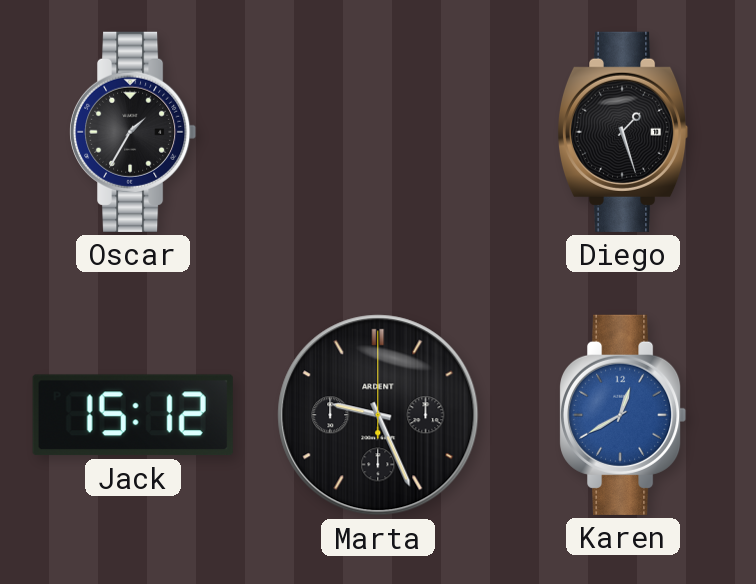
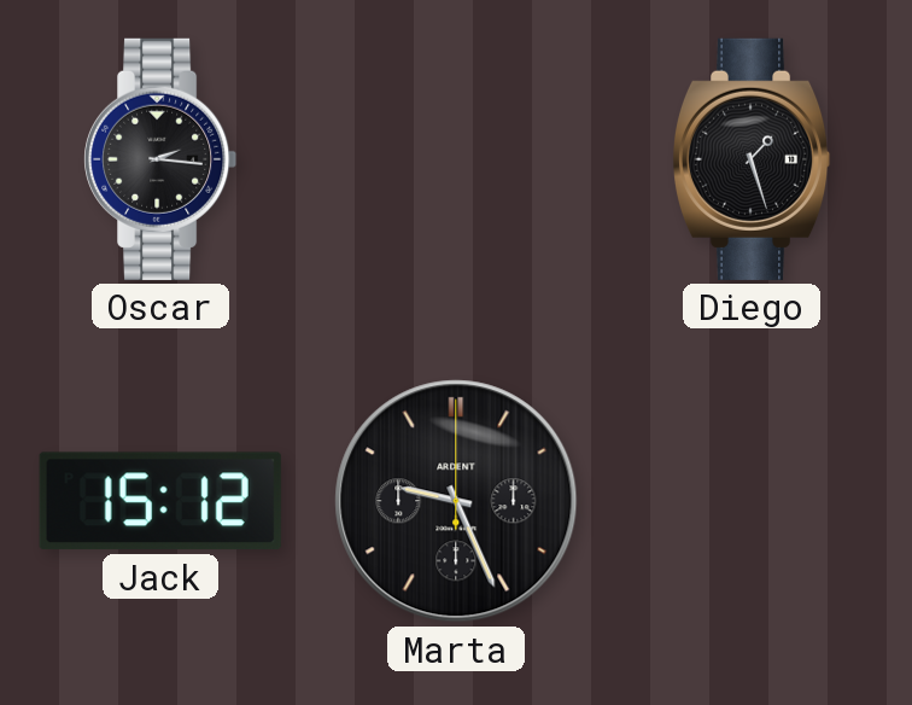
Oscar: 1:35 -> 2:16
Karen: 12:40 -> none
